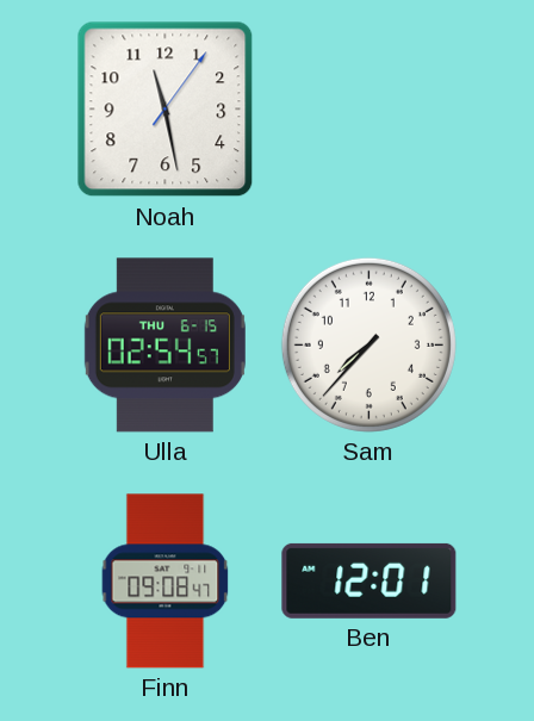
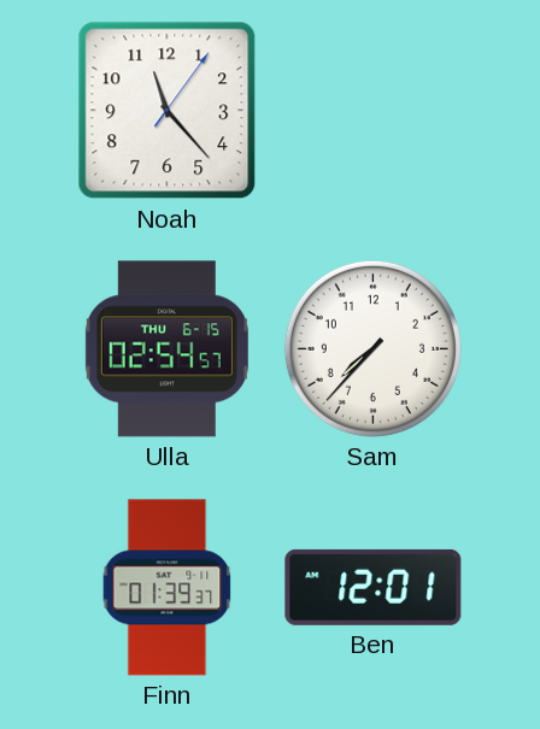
Noah: 11:28 -> 11:23
Finn: 09:08 -> 01:39
